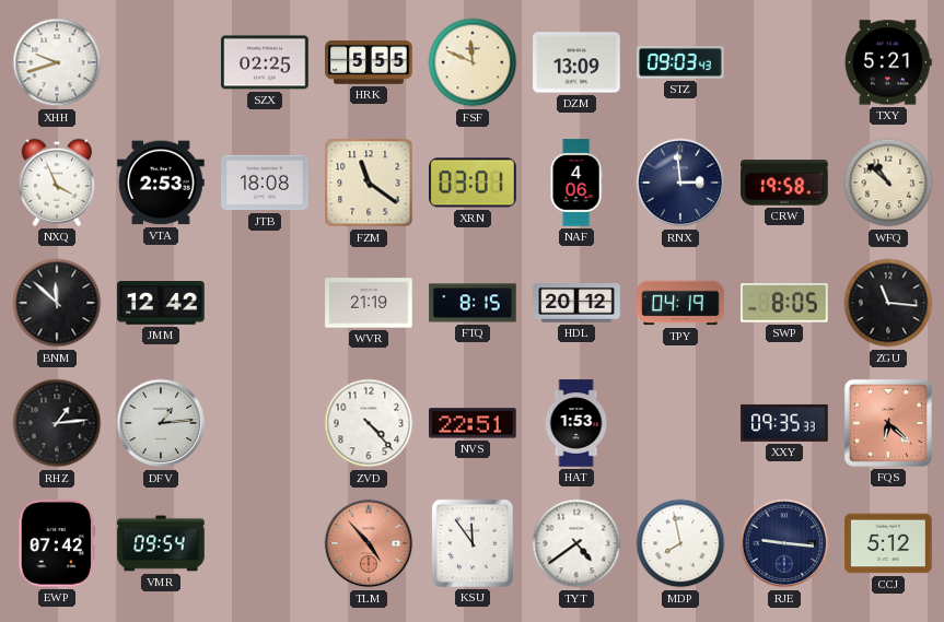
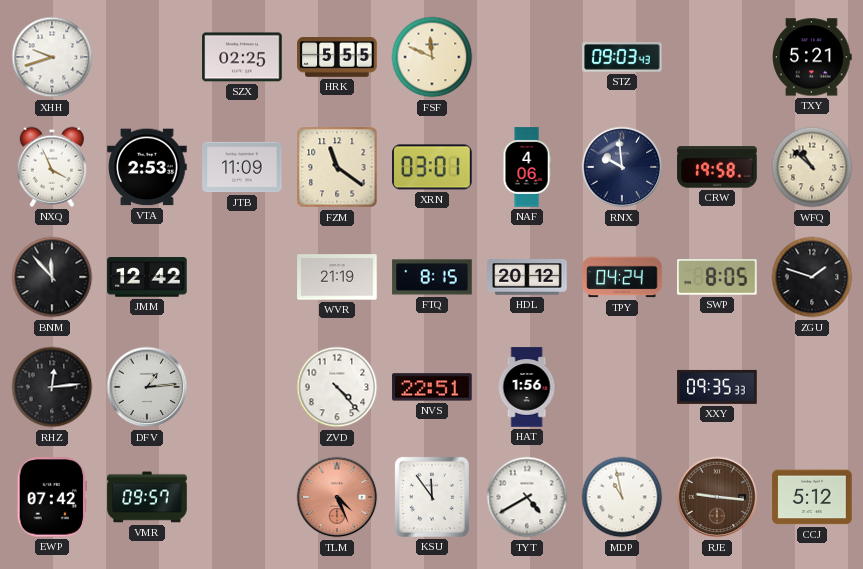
DZM: 13:09 -> none
JTB: 18:08 -> 11:09
RNX: 2:59 -> 9:59
BNM: 11:52 -> 11:53
TPY: 04:19 -> 04:24
ZGU: 11:16 -> 1:48
RHZ: 1:14 -> 12:14
HAT: 1:53 -> 1:56
FQS: 6:22 -> none
VMR: 09:54 -> 09:57
TLM: 4:53 -> 4:26
TYT: 4:39 -> 4:40
MDP: 7:58 -> 10:58
RJE dial: navy -> brown
